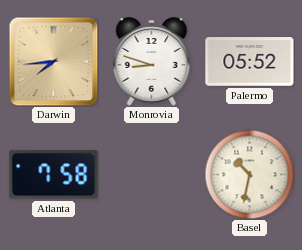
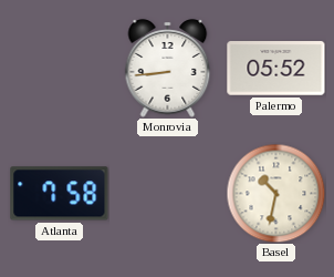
Darwin: 7:44 -> none
Monrovia: 8:48 -> 8:44
